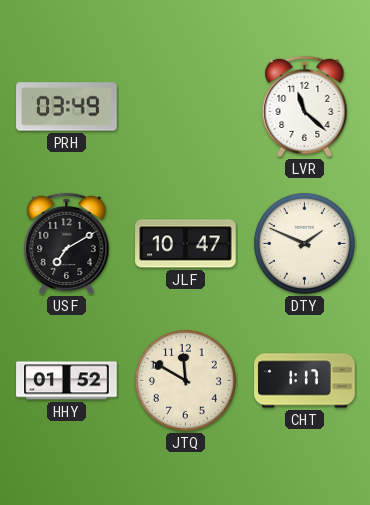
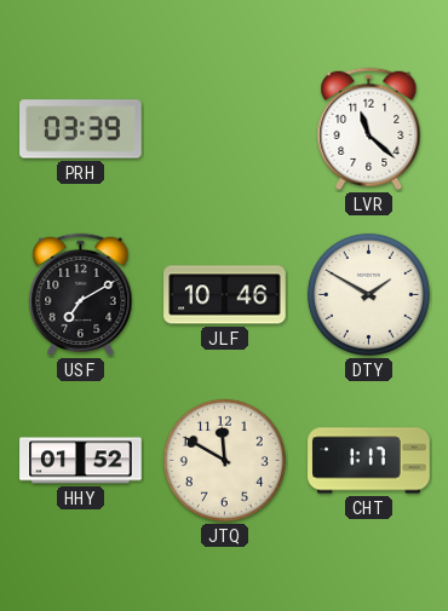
PRH: 03:49 -> 03:39
JLF: 10:47 -> 10:46
DTY: 1:49 -> 1:50
